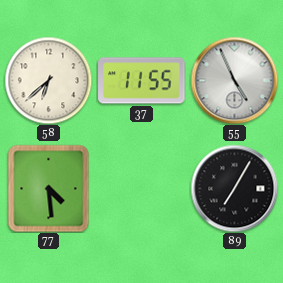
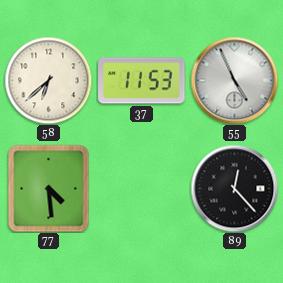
37: 11:55 -> 11:53
89: 7:05 -> 12:23
